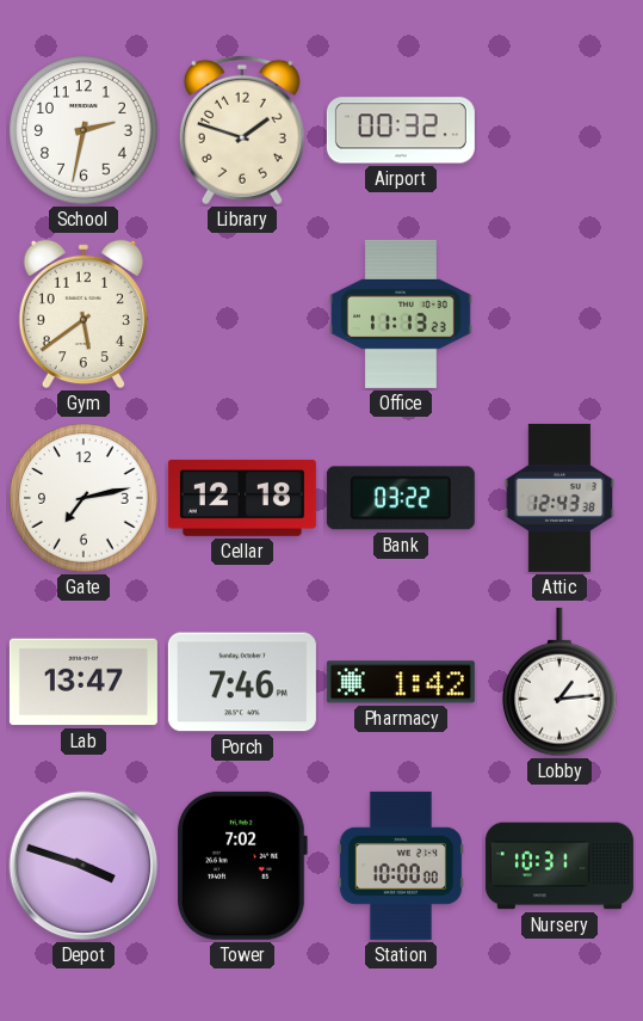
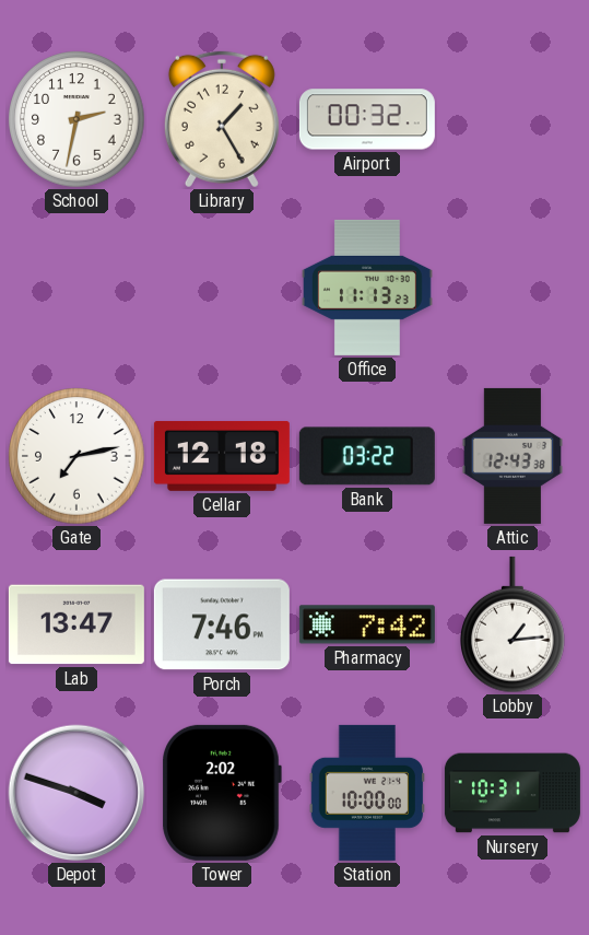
Library: 1:48 -> 1:25
Gym: 5:39 -> none
Pharmacy: 1:42 -> 7:42
Tower: 7:02 -> 2:02
